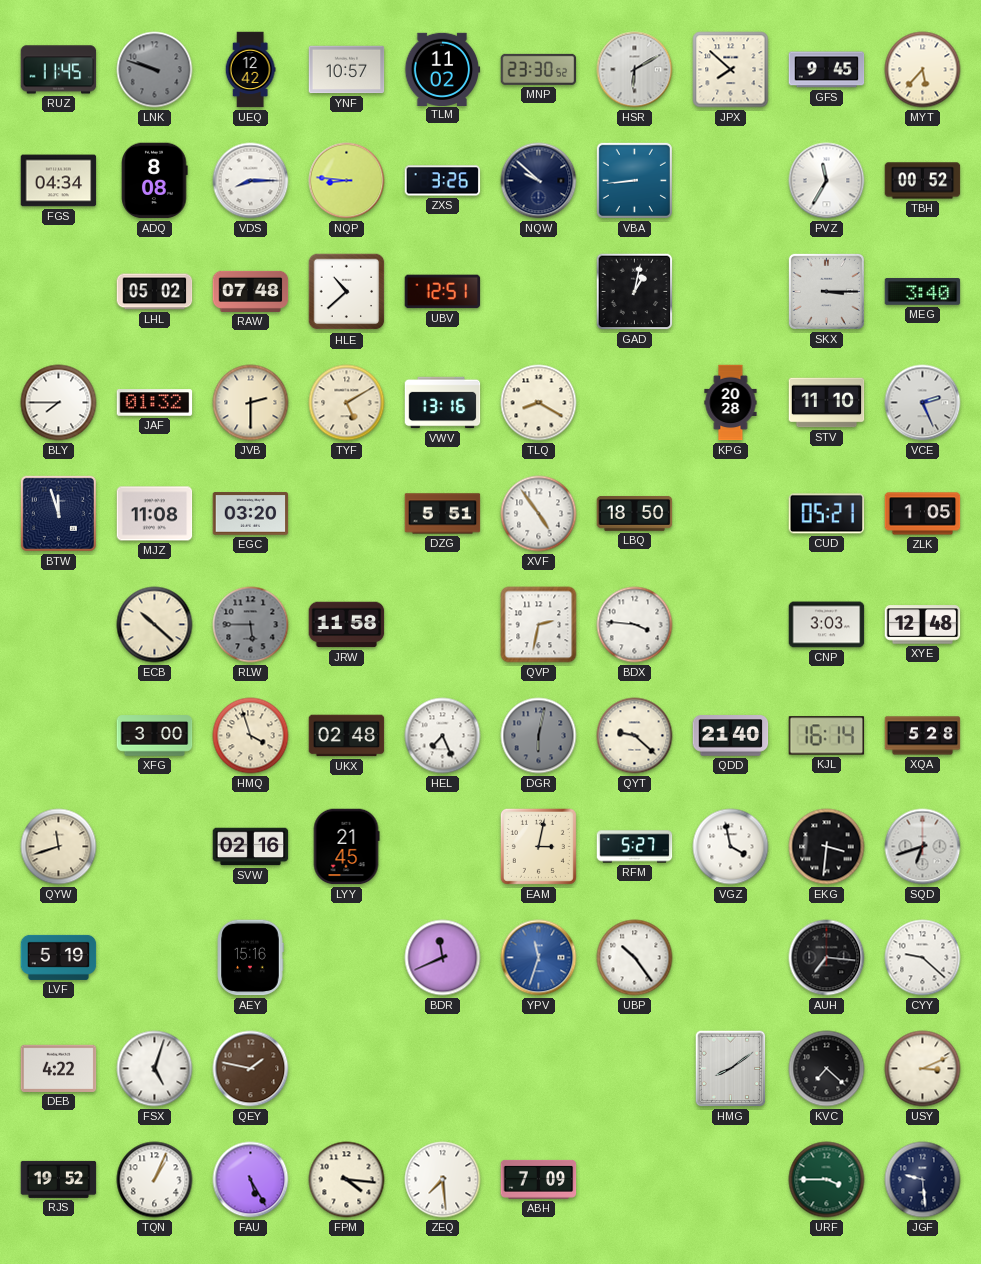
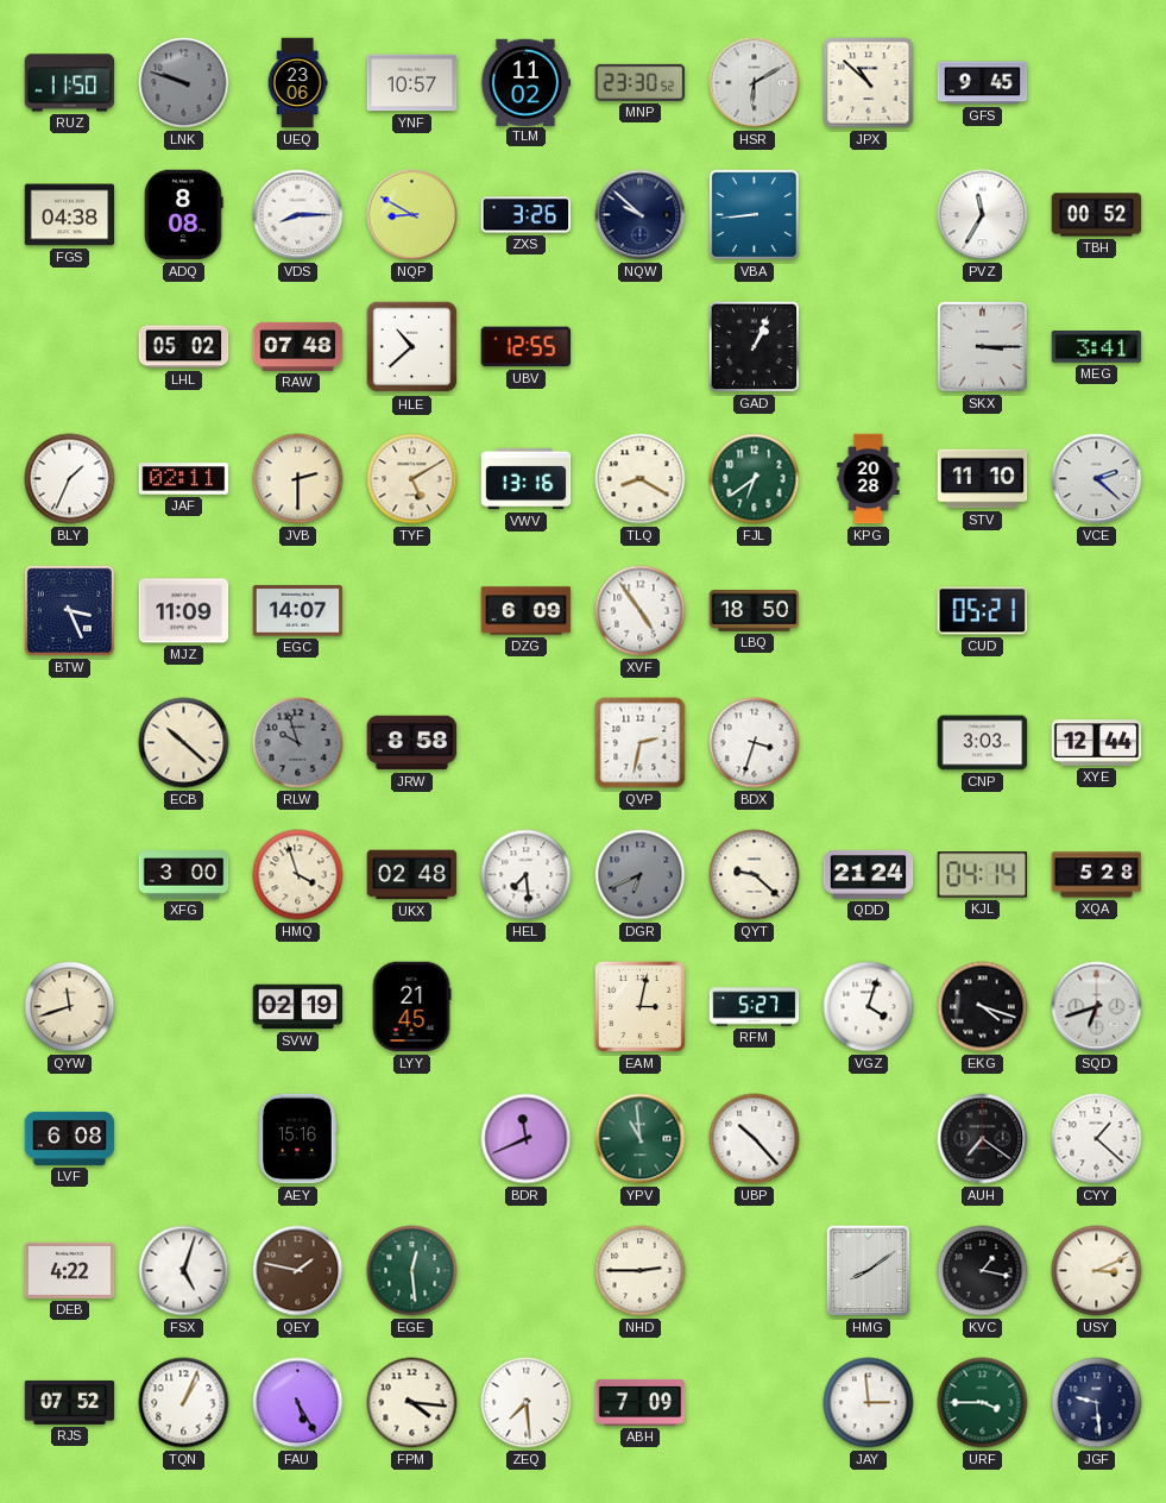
RUZ: 11:45 -> 11:50
UEQ: 12:42 -> 23:06
JPX: 7:52 -> 10:52
MYT: 5:37 -> none
FGS: 04:34 -> 04:38
NQP: 8:46 -> 8:50
UBV: 12:51 -> 12:55
GAD: 1:02 -> 1:04
MEG: 3:40 -> 3:41
BLY: 7:45 -> 1:34
JAF: 01:32 -> 02:11
FJL: none -> 6:39
VCE: 2:26 -> 2:22
BTW: 11:57 -> 3:26
MJZ: 11:08 -> 11:09
EGC: 03:20 -> 14:07
DZG: 5:51 -> 6:09
ZLK: 1:05 -> none
RLW: 5:45 -> 9:57
JRW: 11:58 -> 8:58
BDX: 3:46 -> 3:33
XYE: 12:48 -> 12:44
HEL: 7:26 -> 7:29
DGR: 6:02 -> 6:41
QDD: 21:40 -> 21:24
KJL: 16:14 -> 04:14
SVW: 02:16 -> 02:19
VGZ: 3:58 -> 4:03
EKG: 3:31 -> 4:18
LVF: 5:19 -> 6:08
YPV: 11:33 -> 10:59
YPV dial: blue -> green
UBP: 10:24 -> 10:23
AUH: 7:16 -> 7:21
CYY: 9:22 -> 1:22
EGE: none -> 12:29
NHD: none -> 2:45
KVC: 7:22 -> 1:17
RJS: 19:52 -> 07:52
JAY: none -> 2:59
